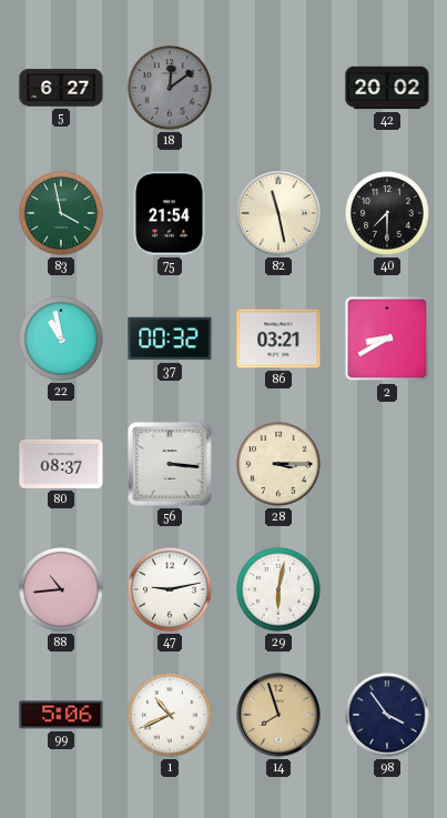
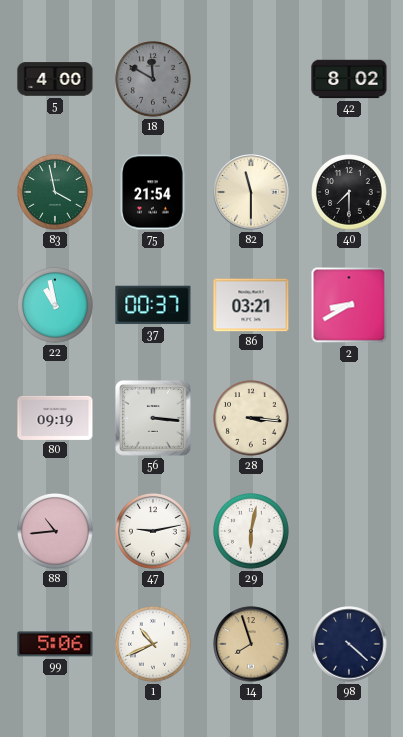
5: 6:27 -> 4:00
18: 12:09 -> 11:50
42: 20:02 -> 8:02
82: 11:28 -> 11:30
37: 00:32 -> 00:37
80: 08:37 -> 09:19
28: 3:15 -> 3:16
98: 3:54 -> 4:22
